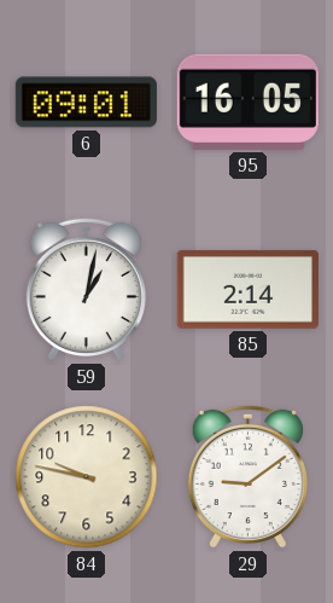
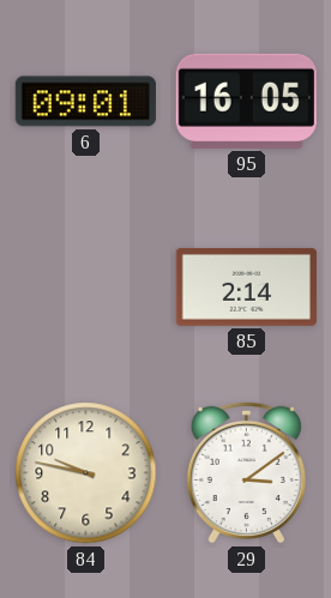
59: 1:02 -> none
29: 9:09 -> 3:09
